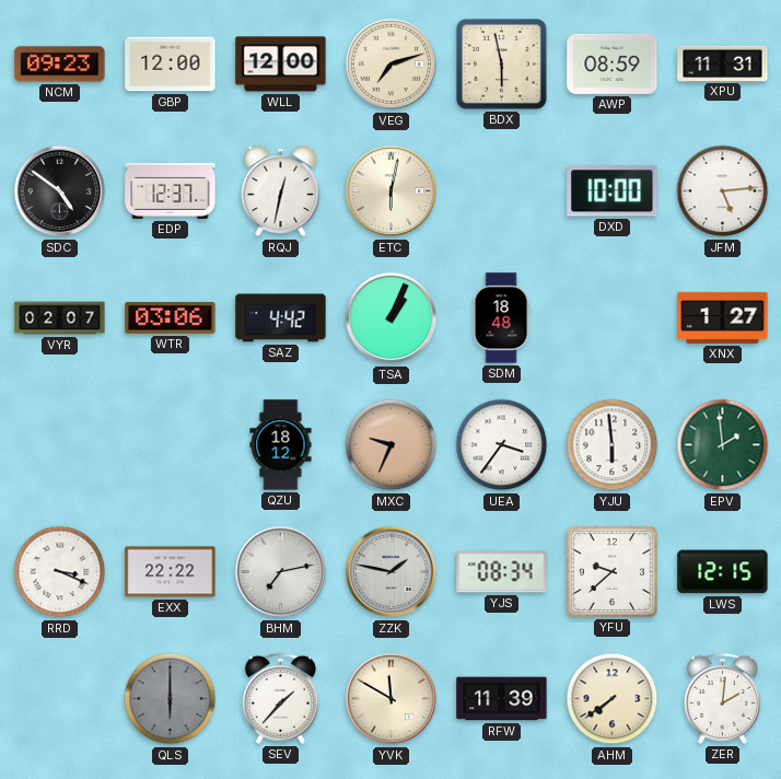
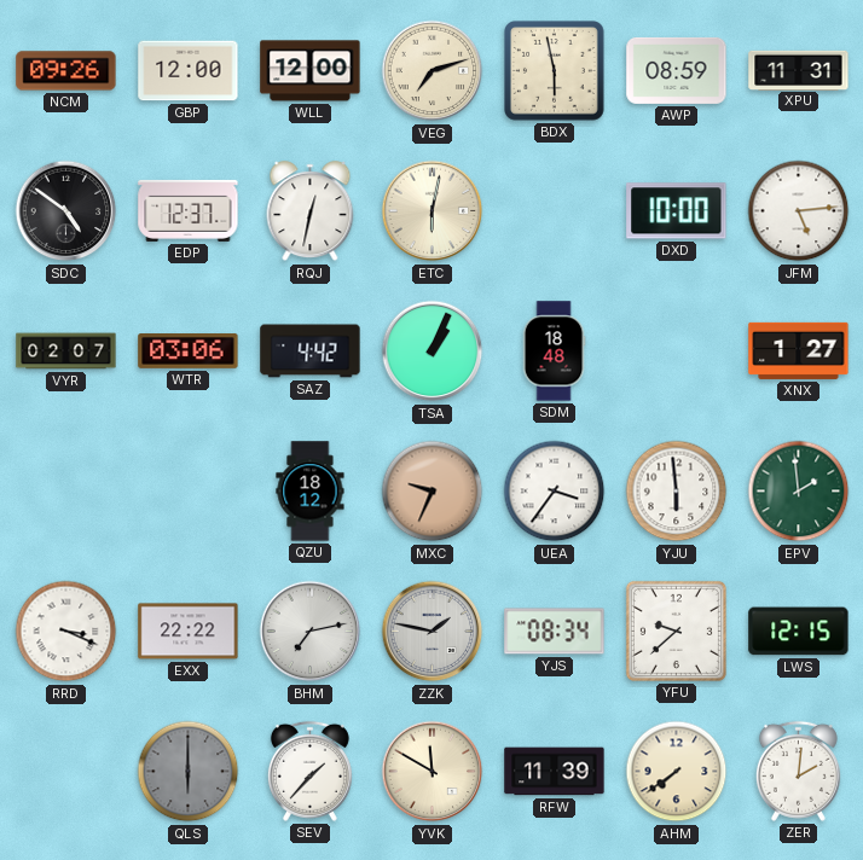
NCM: 09:23 -> 09:26
